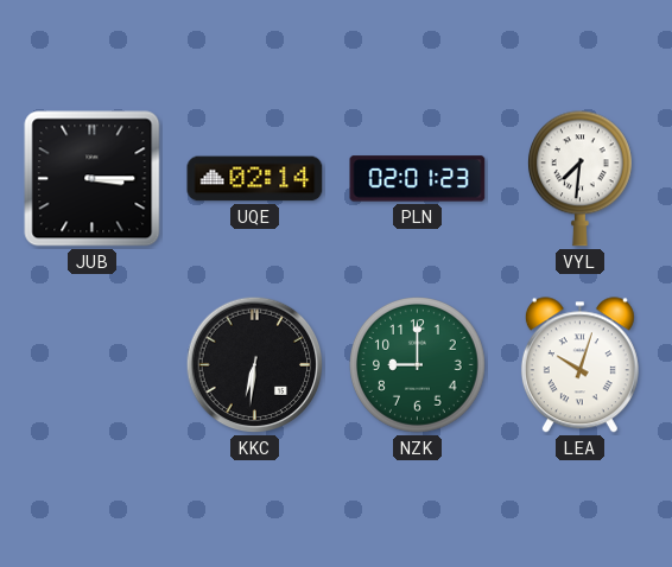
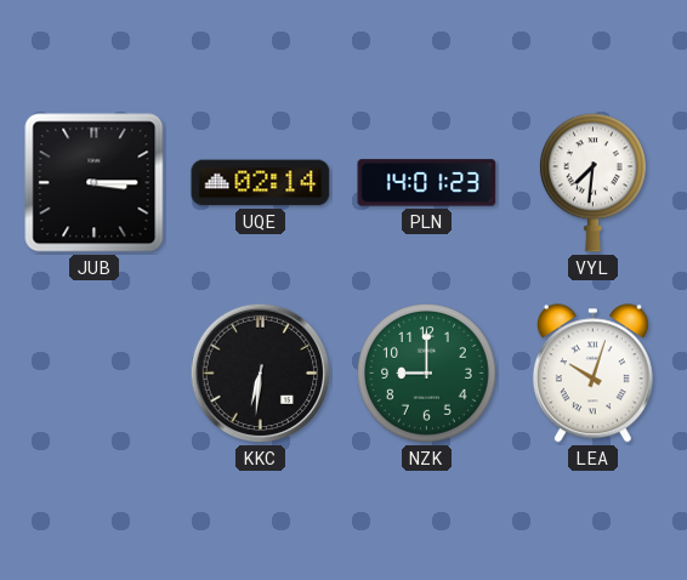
PLN: 02:01 -> 14:01
